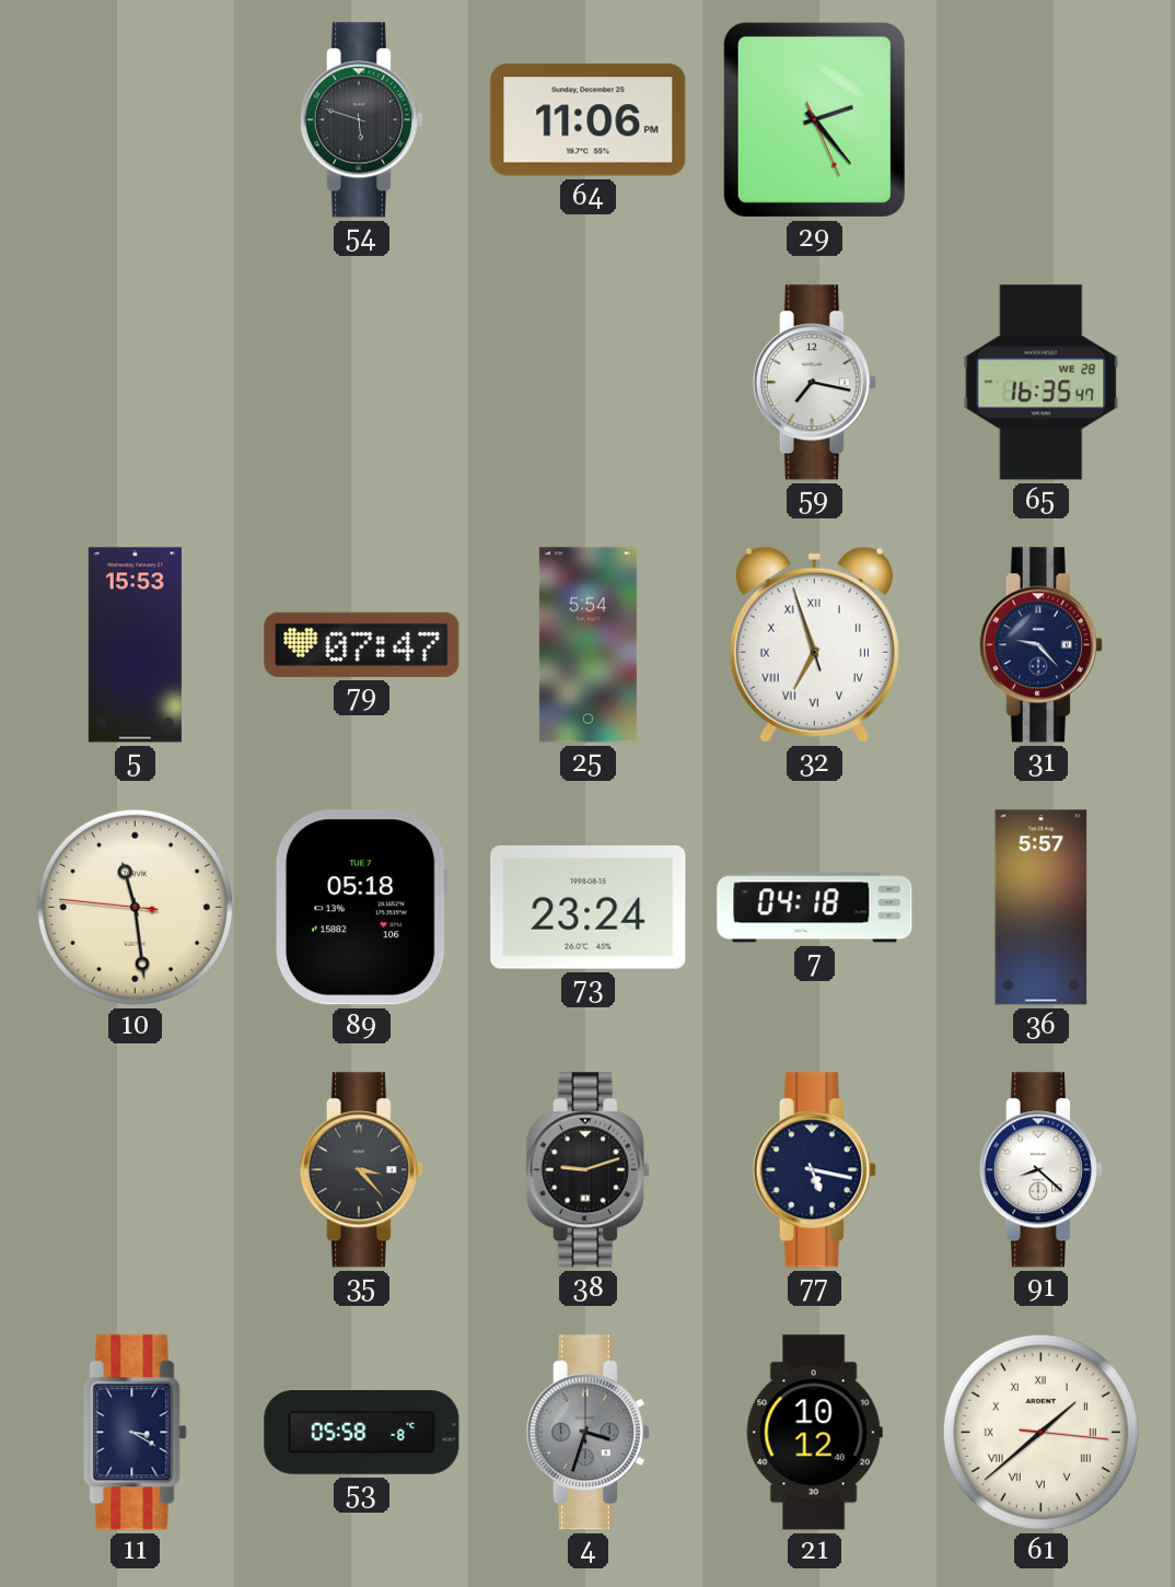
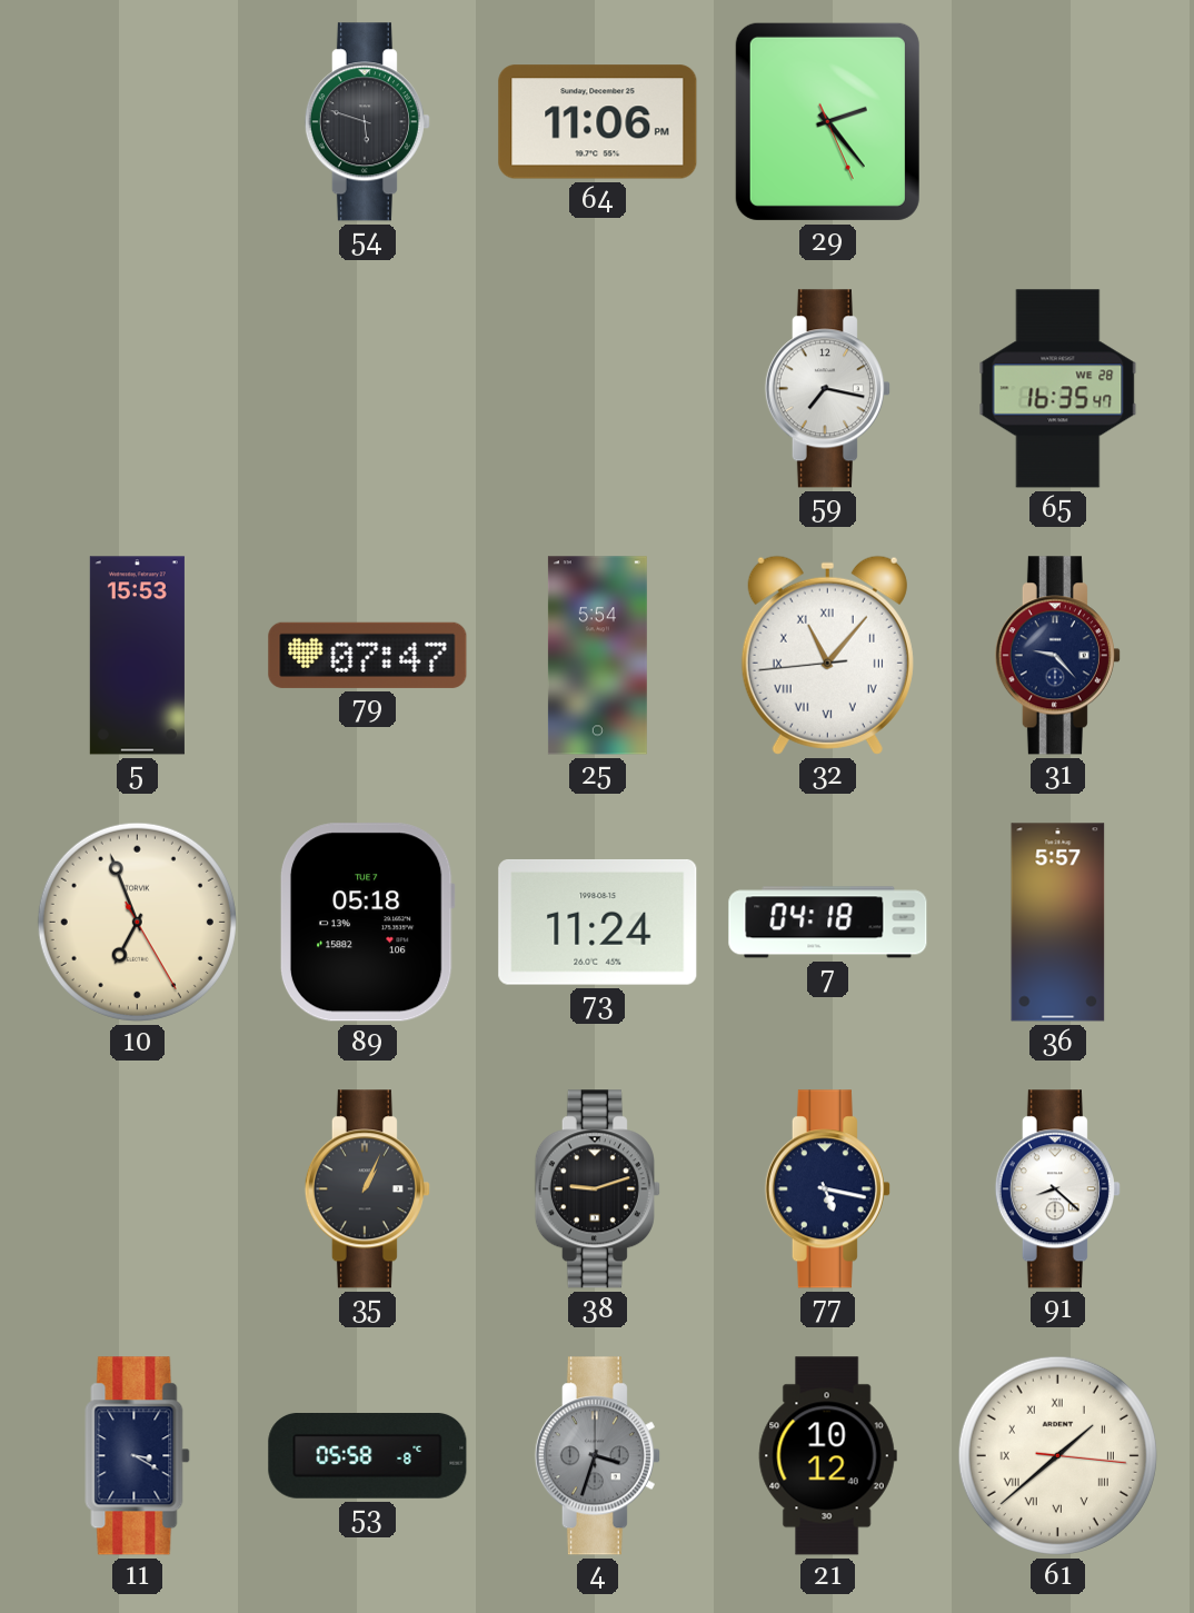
32: 6:56 -> 11:06
10: 11:28 -> 6:56
73: 23:24 -> 11:24
35: 3:23 -> 1:04
